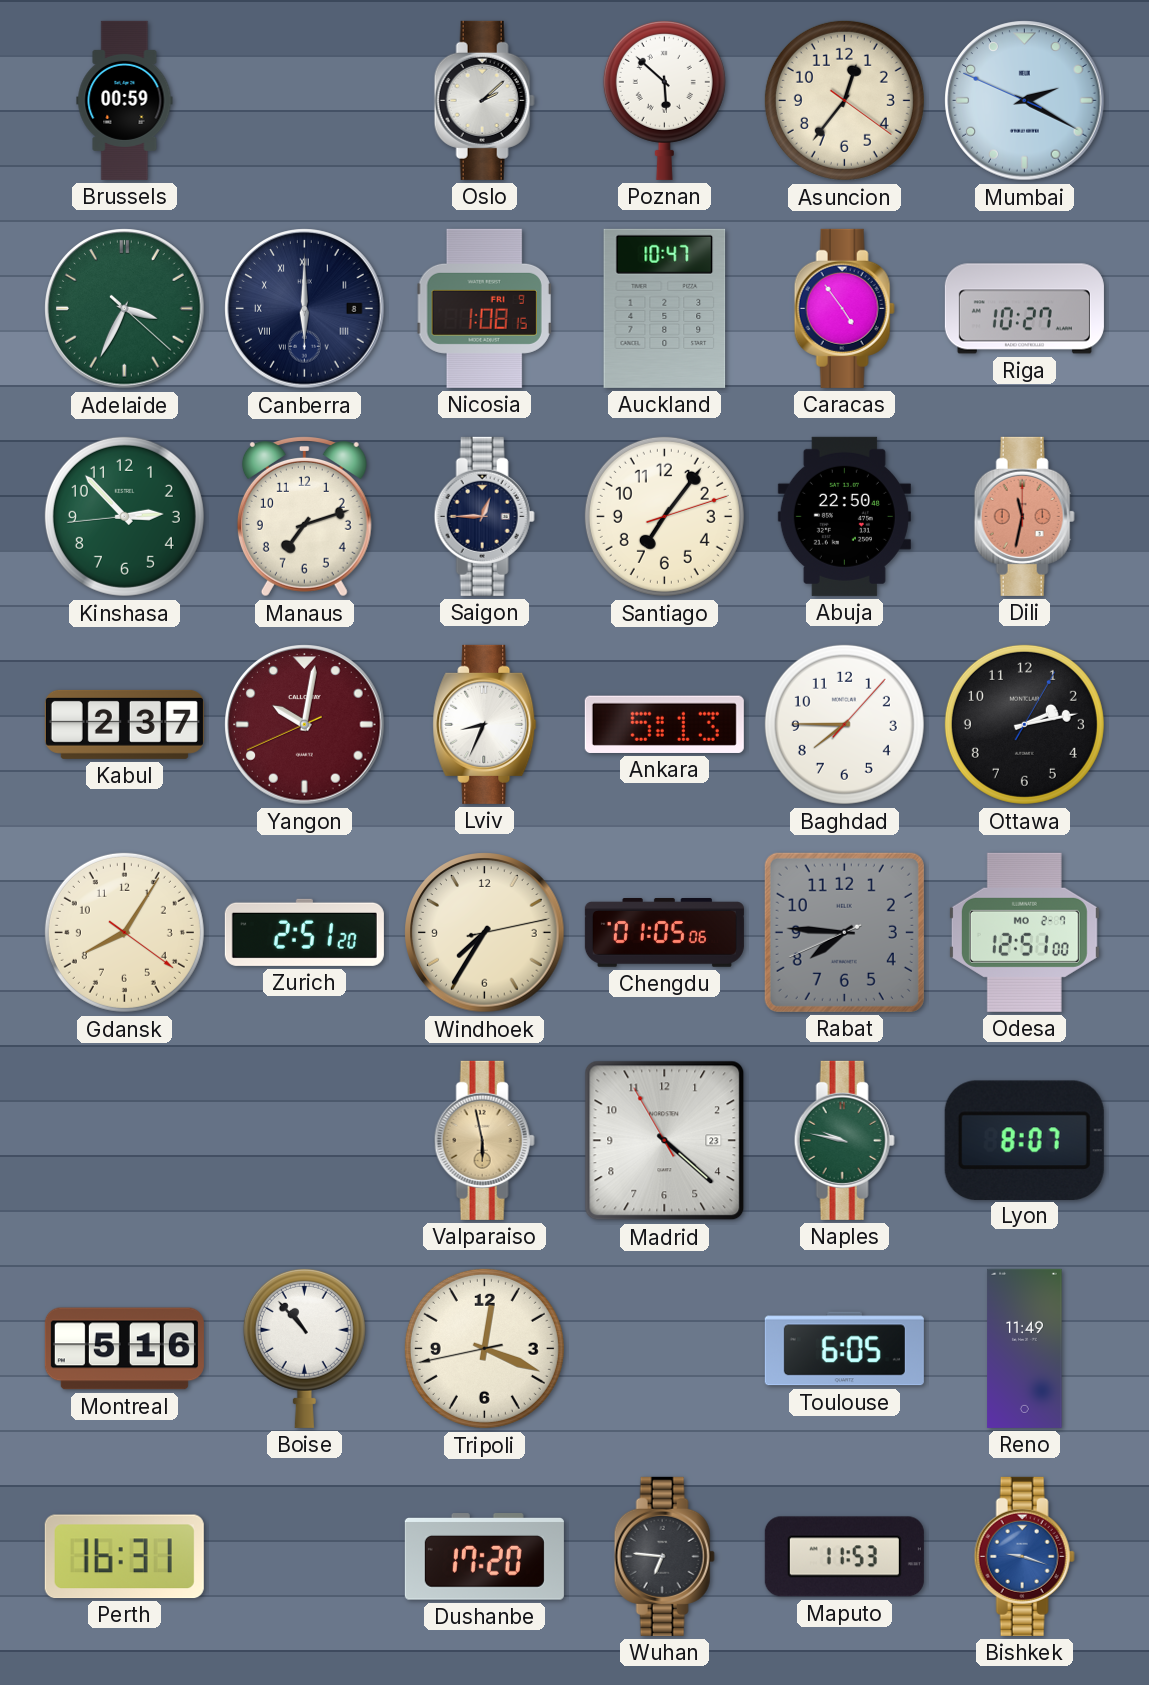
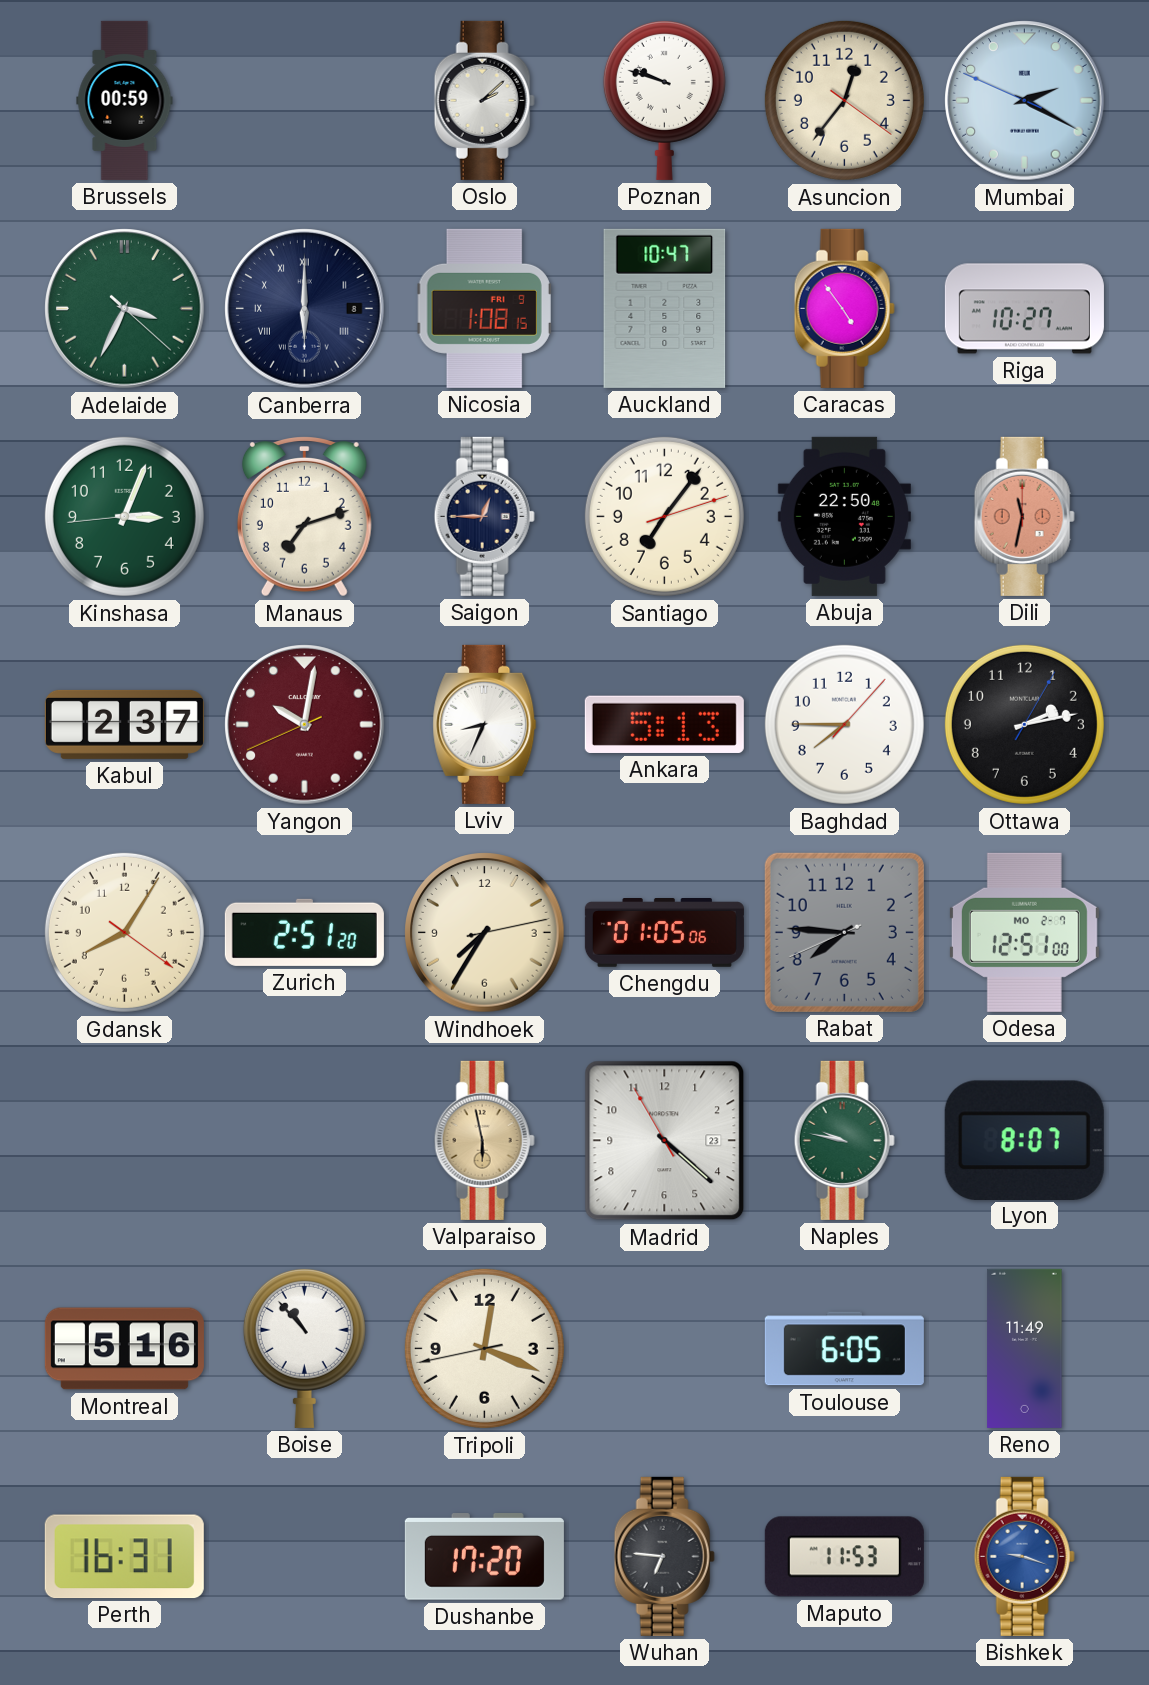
Poznan: 5:52 -> 9:48
Kinshasa: 2:52 -> 3:03
